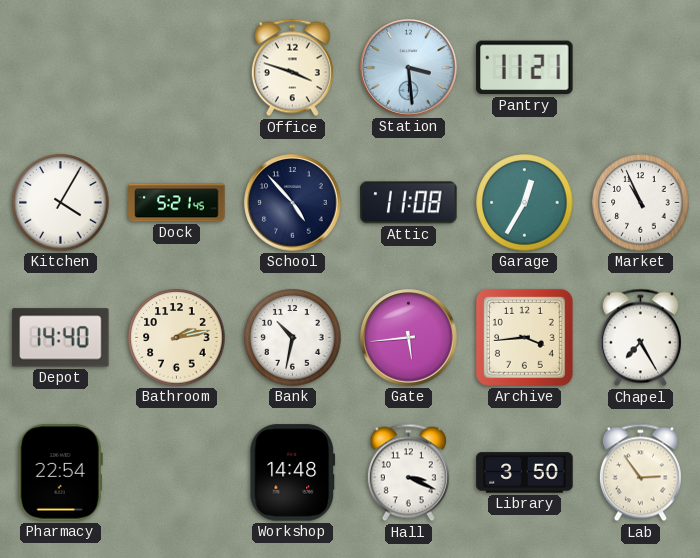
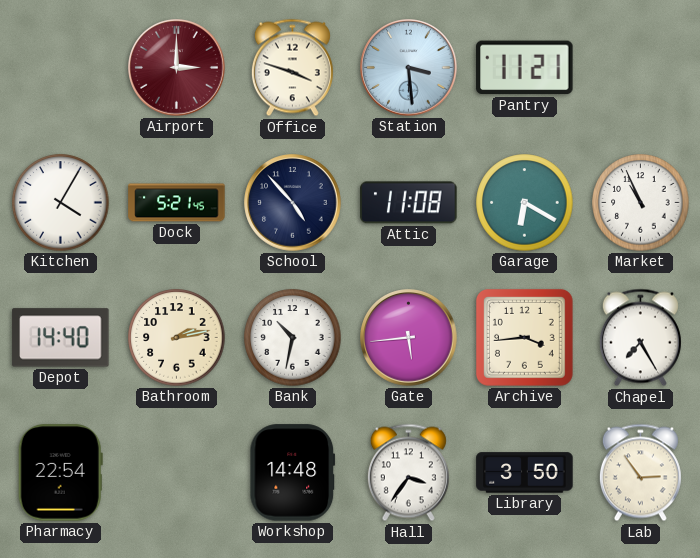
Airport: none -> 3:00
Garage: 12:35 -> 6:20
Hall: 3:19 -> 3:36
